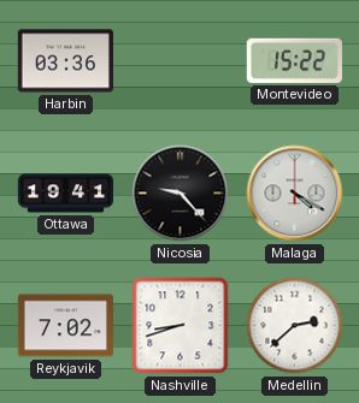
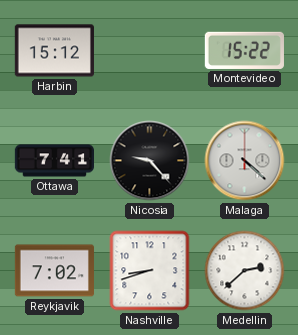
Harbin: 03:36 -> 15:12
Ottawa: 19:41 -> 7:41
Malaga: 4:20 -> 4:22
